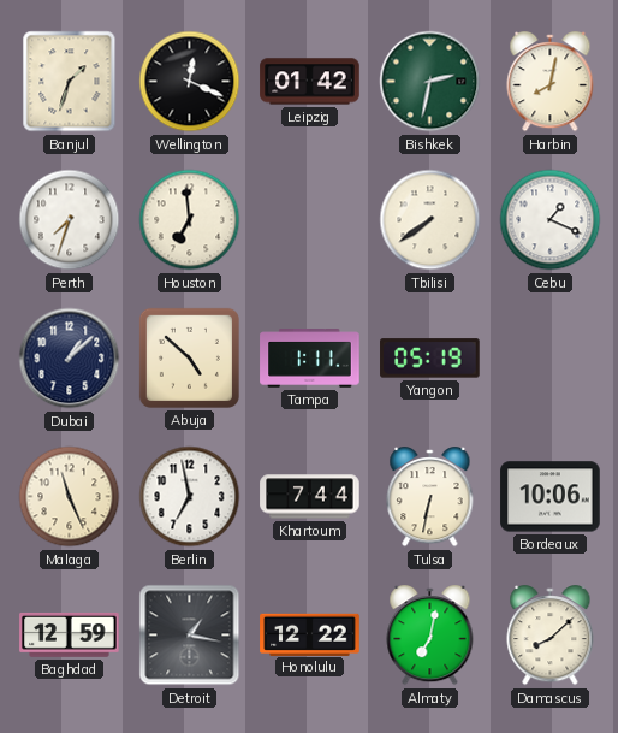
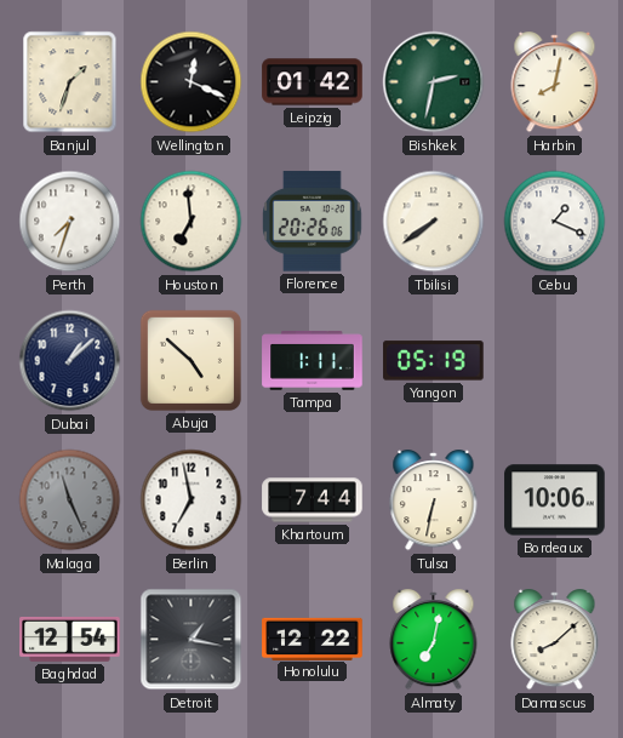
Florence: none -> 20:26
Malaga dial: cream -> grey
Baghdad: 12:59 -> 12:54
